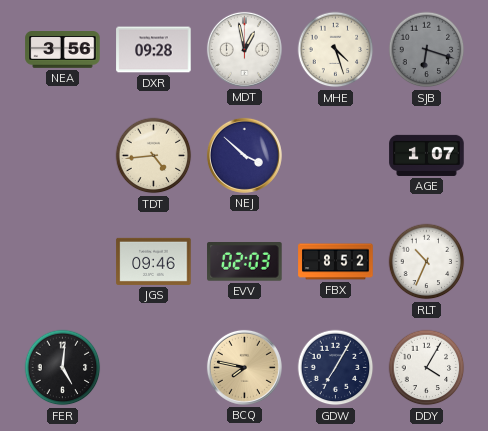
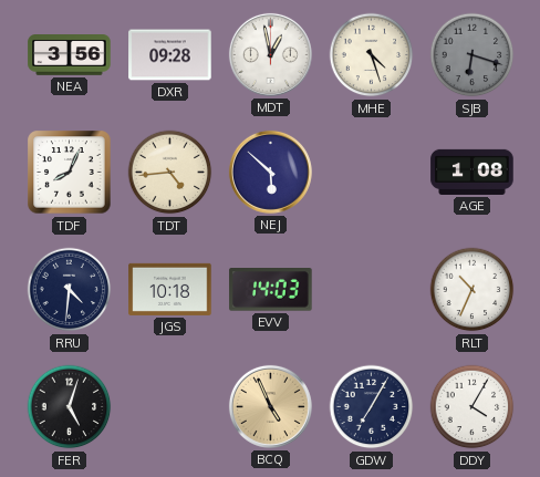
TDF: none -> 8:04
NEJ: 3:52 -> 5:52
AGE: 1:07 -> 1:08
RRU: none -> 4:31
JGS: 09:46 -> 10:18
EVV: 02:03 -> 14:03
FBX: 8:52 -> none
FER: 5:01 -> 5:03
BCQ: 7:47 -> 4:56
